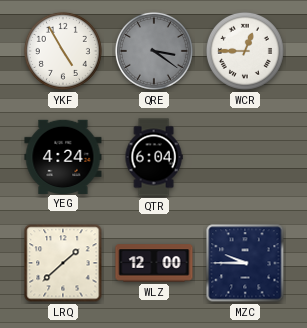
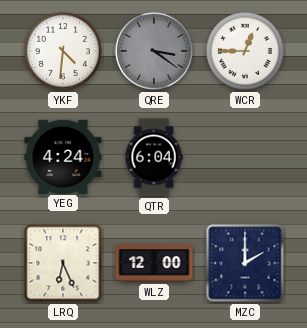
YKF: 4:55 -> 4:31
LRQ: 1:38 -> 6:26
MZC: 9:45 -> 2:00
